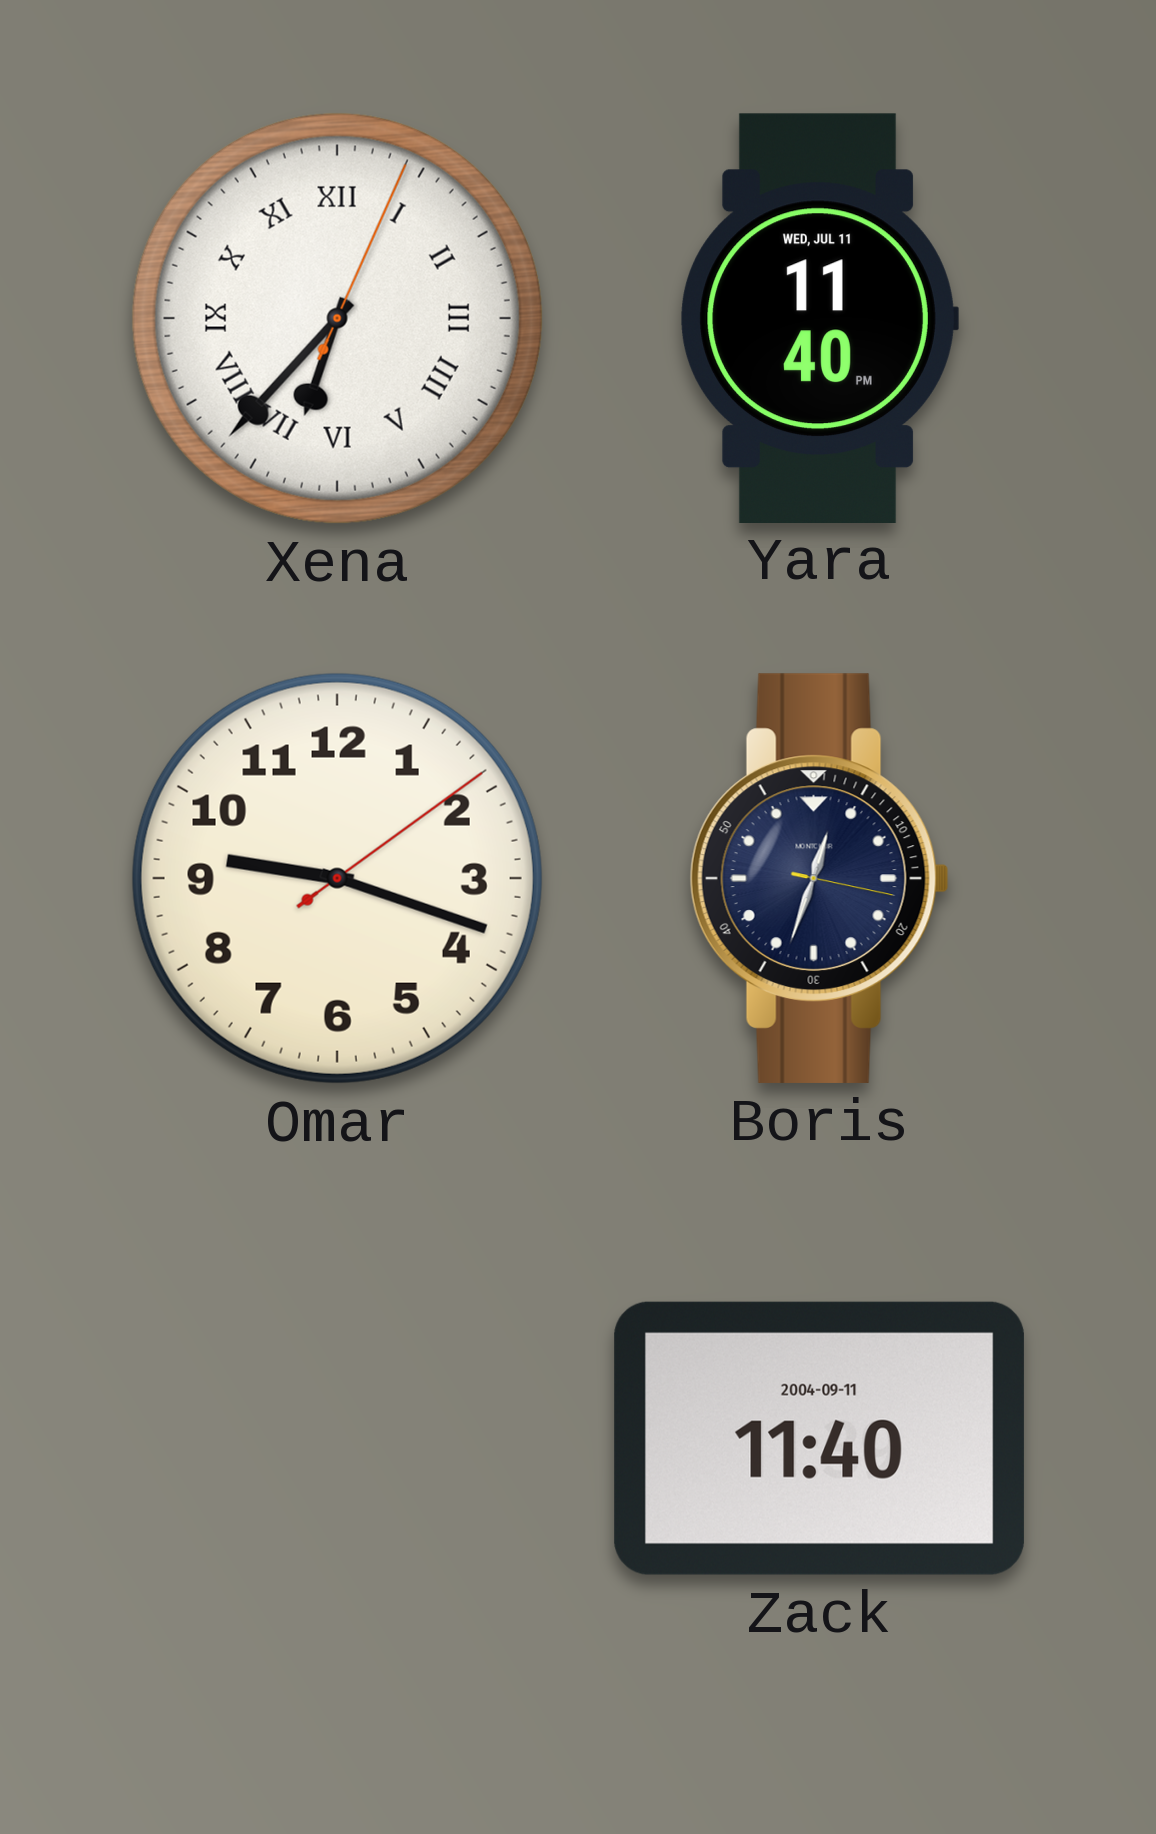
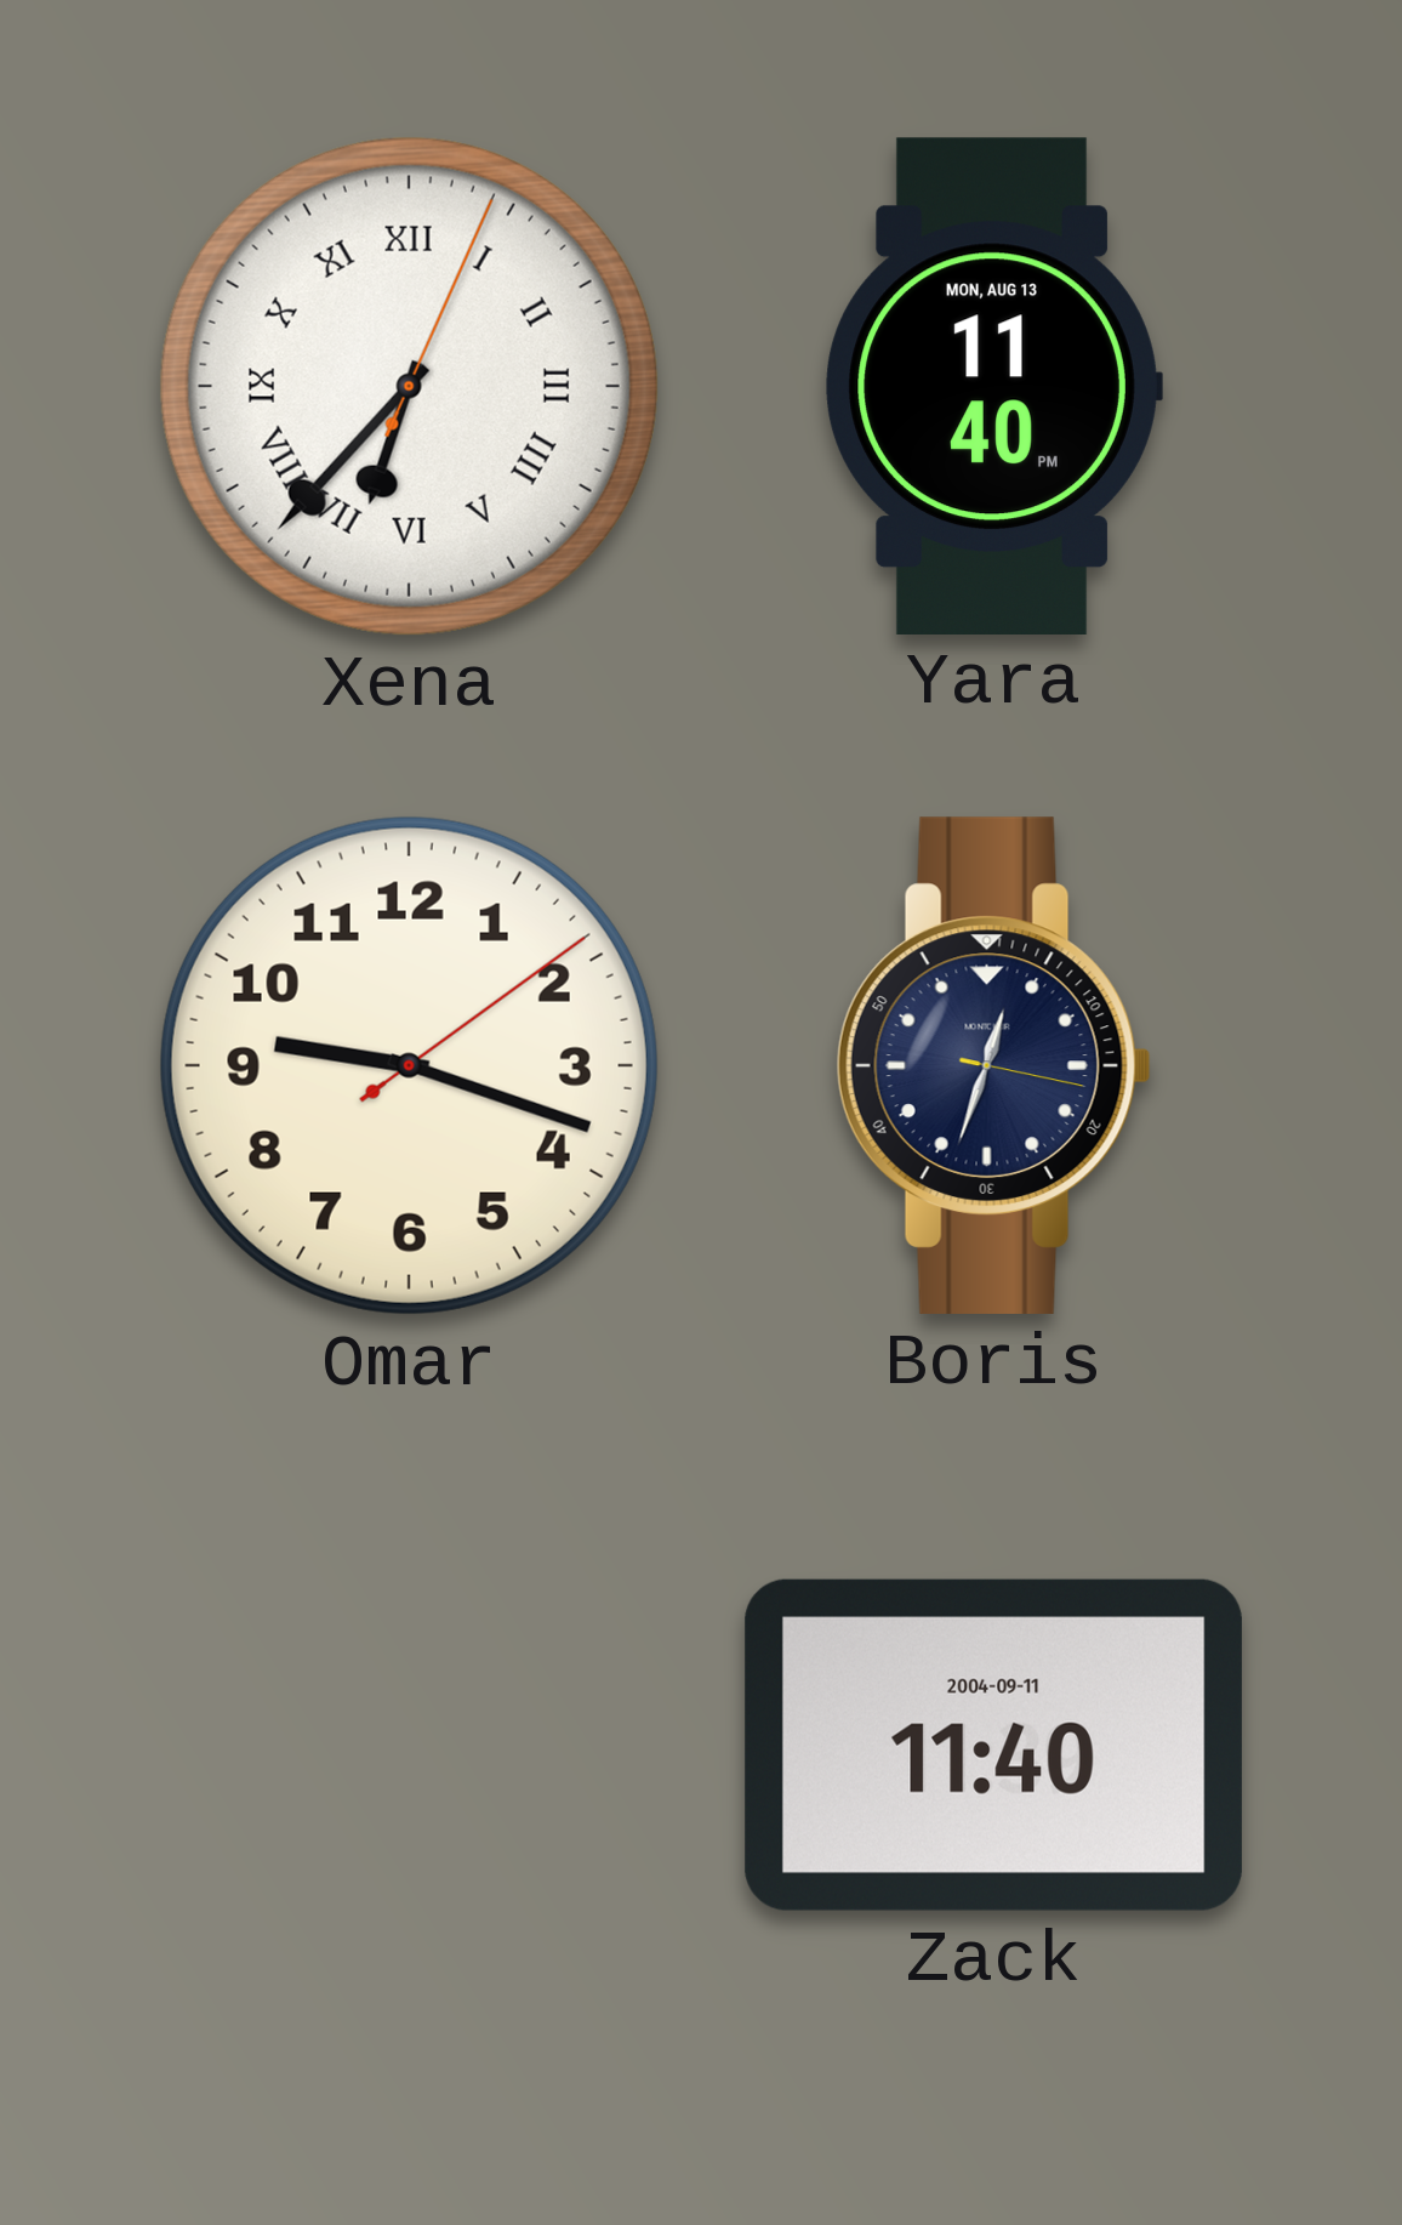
Yara date: WED, JUL 11 -> MON, AUG 13
